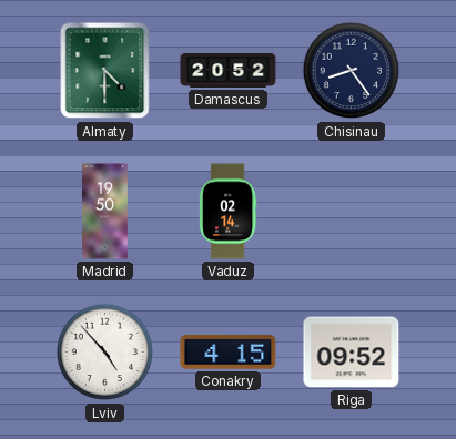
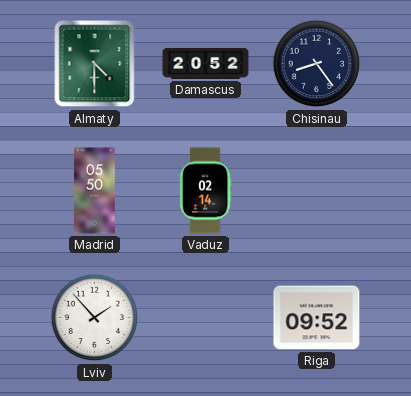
Madrid: 19:50 -> 05:50
Lviv: 4:53 -> 1:53
Conakry: 4:15 -> none
